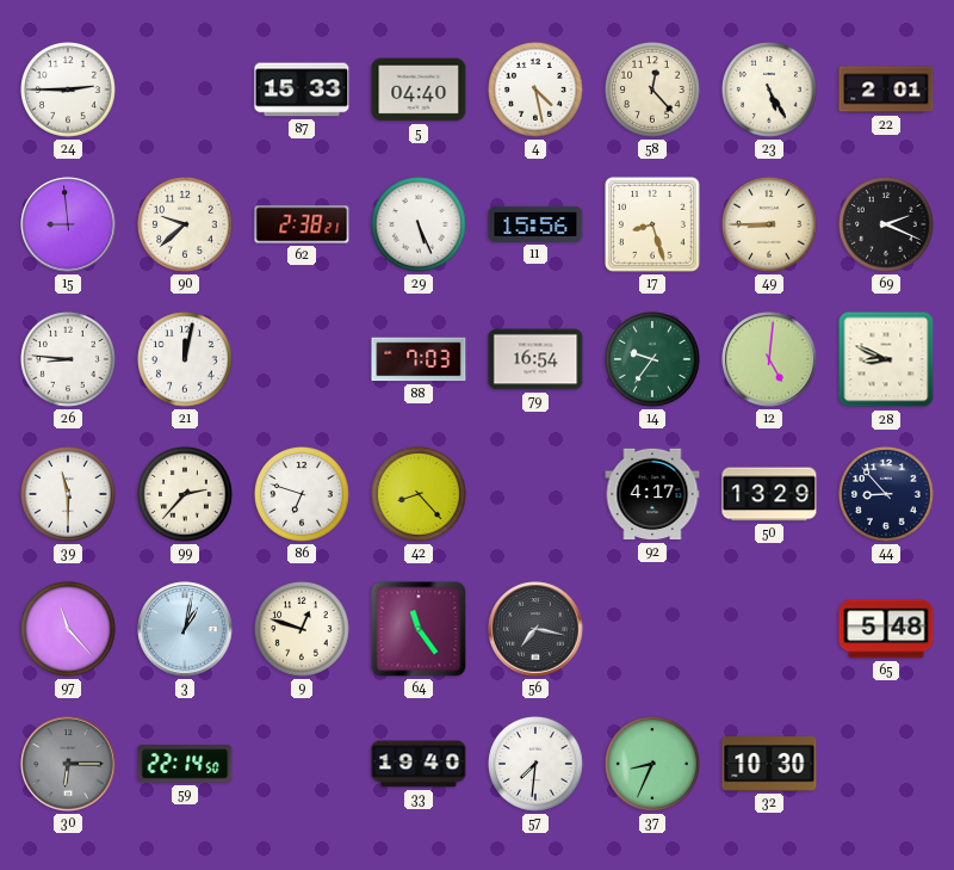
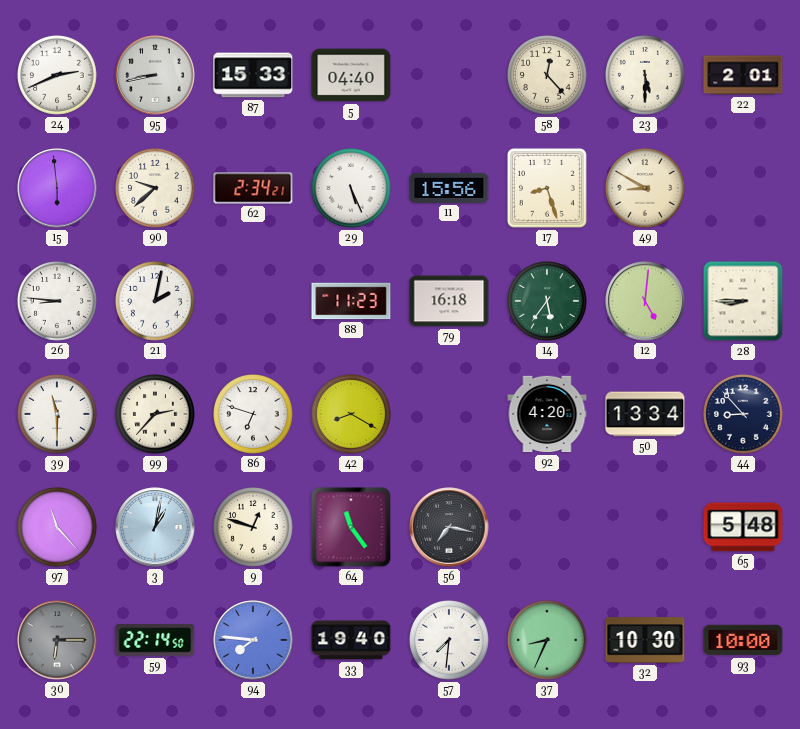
24: 2:45 -> 2:41
95: none -> 8:43
4: 4:28 -> none
23: 5:25 -> 5:30
15: 8:59 -> 5:59
62: 2:38 -> 2:34
49: 8:45 -> 8:50
69: 2:19 -> none
21: 12:02 -> 2:02
88: 7:03 -> 11:23
79: 16:54 -> 16:18
14: 9:36 -> 5:36
28: 8:49 -> 8:45
42: 8:23 -> 8:20
92: 4:17 -> 4:20
50: 13:29 -> 13:34
94: none -> 7:46
93: none -> 10:00
